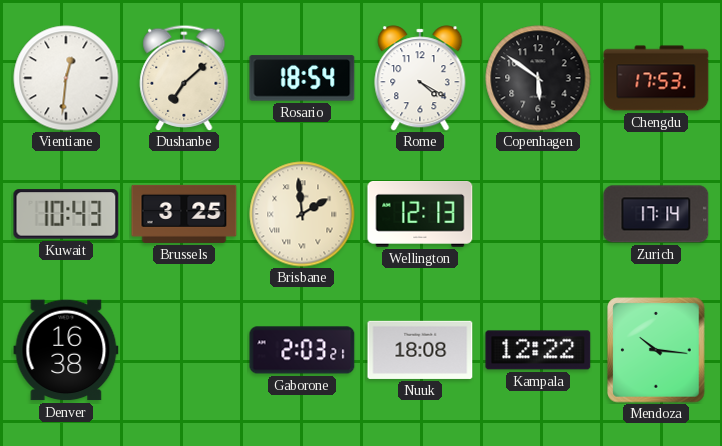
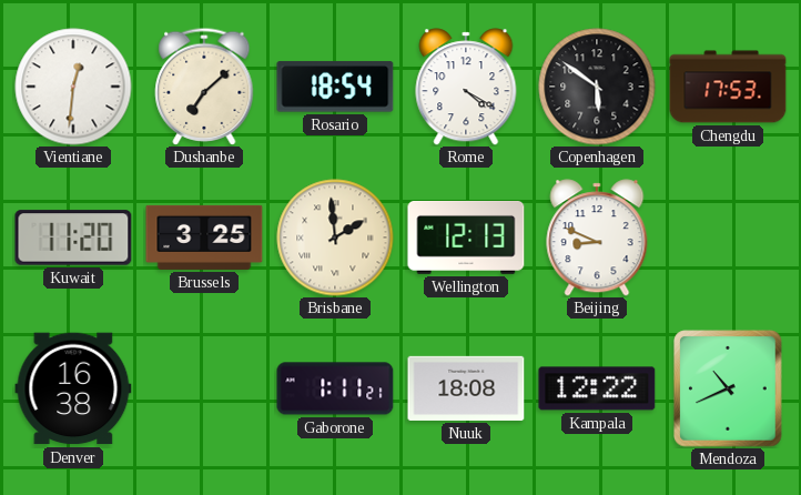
Kuwait: 10:43 -> 11:20
Beijing: none -> 8:49
Zurich: 17:14 -> none
Gaborone: 2:03 -> 1:11
Mendoza: 10:16 -> 10:41
